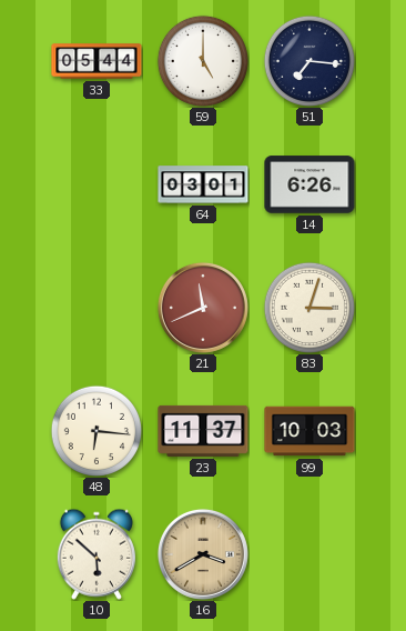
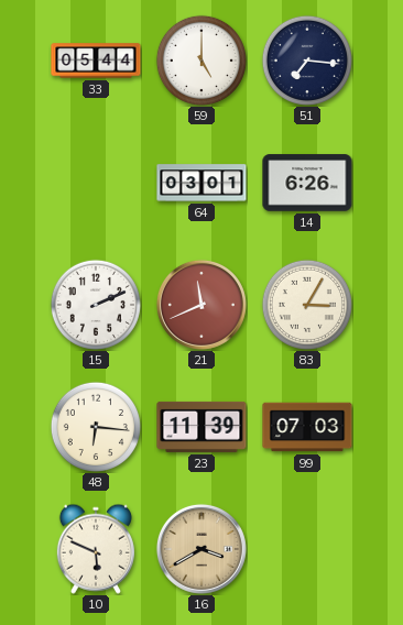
15: none -> 2:11
83: 3:03 -> 3:05
23: 11:37 -> 11:39
99: 10:03 -> 07:03
10: 5:52 -> 5:49
